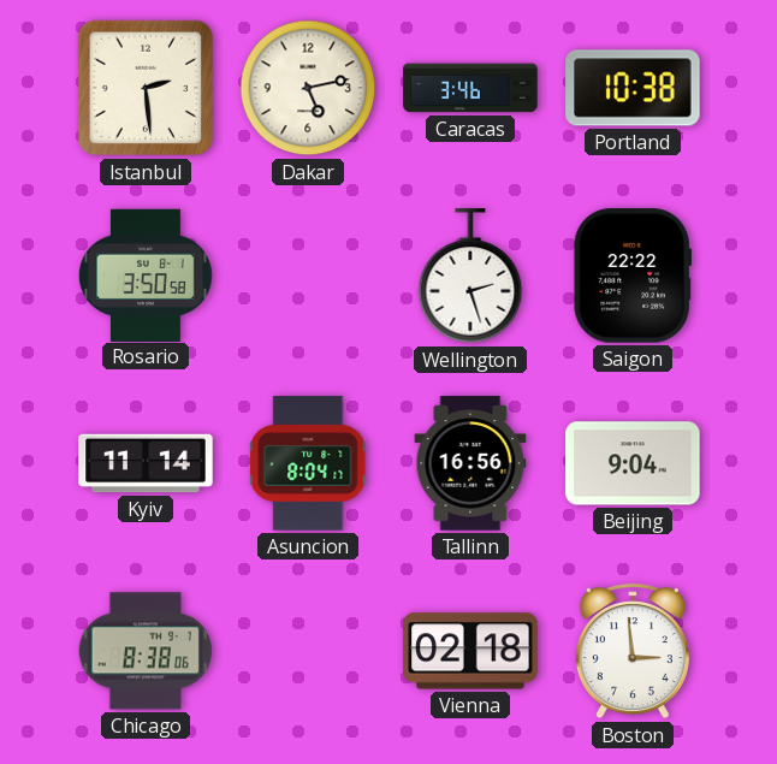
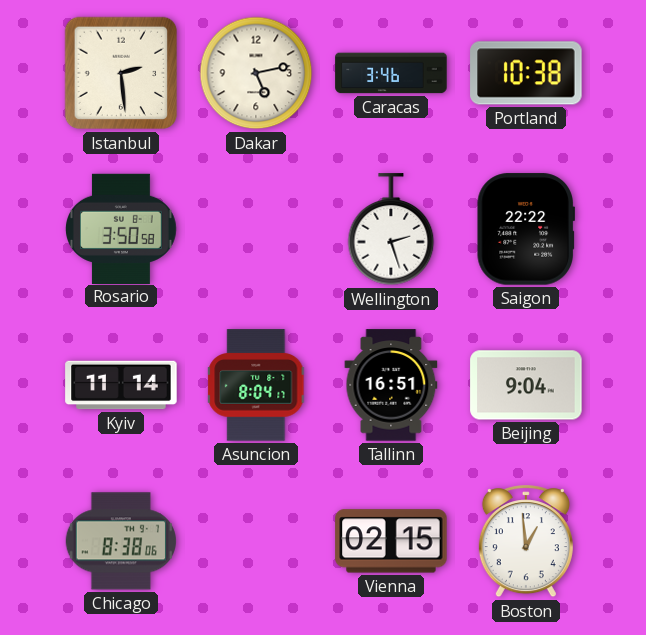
Tallinn: 16:56 -> 16:51
Vienna: 02:18 -> 02:15
Boston: 2:59 -> 12:59
